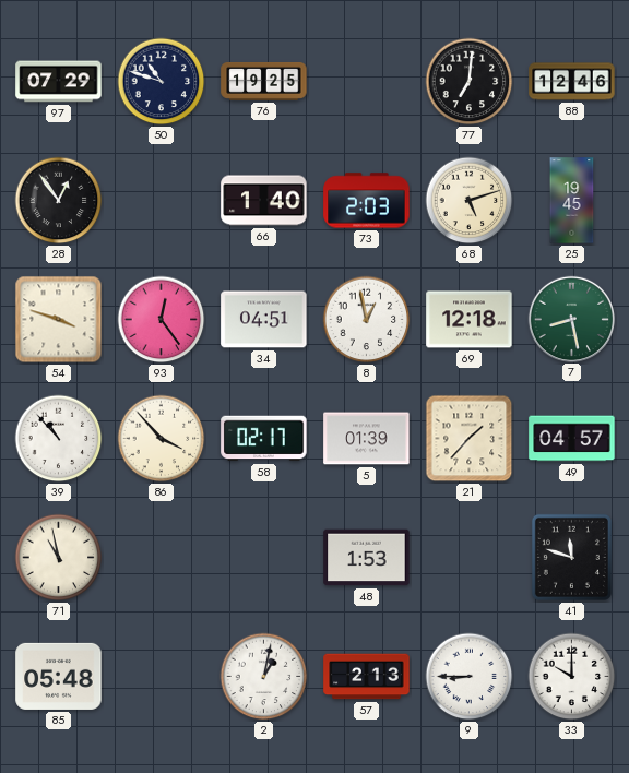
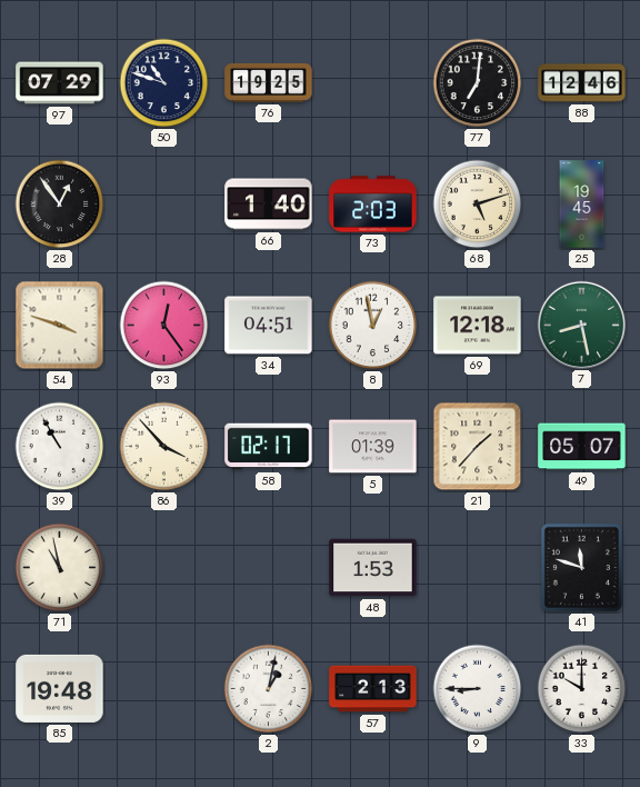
39: 10:53 -> 10:55
49: 04:57 -> 05:07
85: 05:48 -> 19:48
